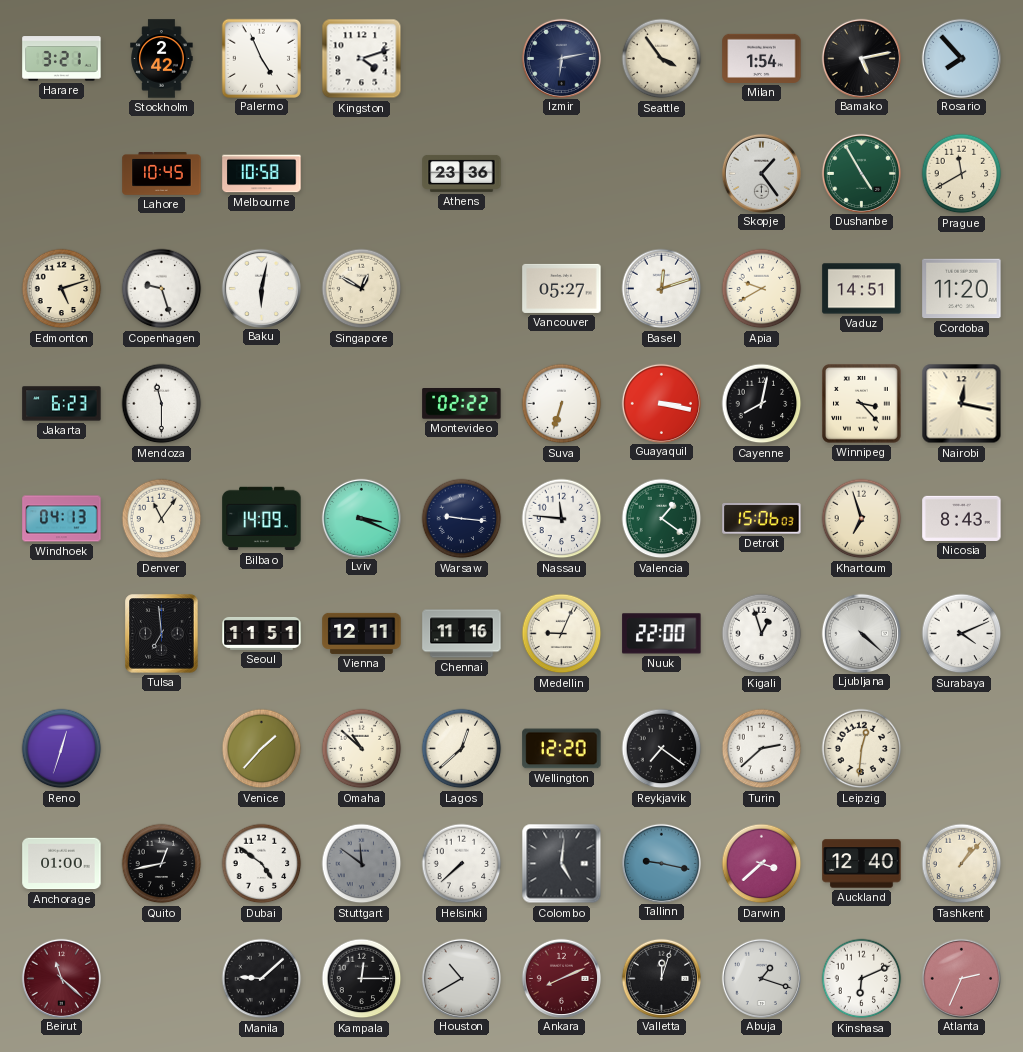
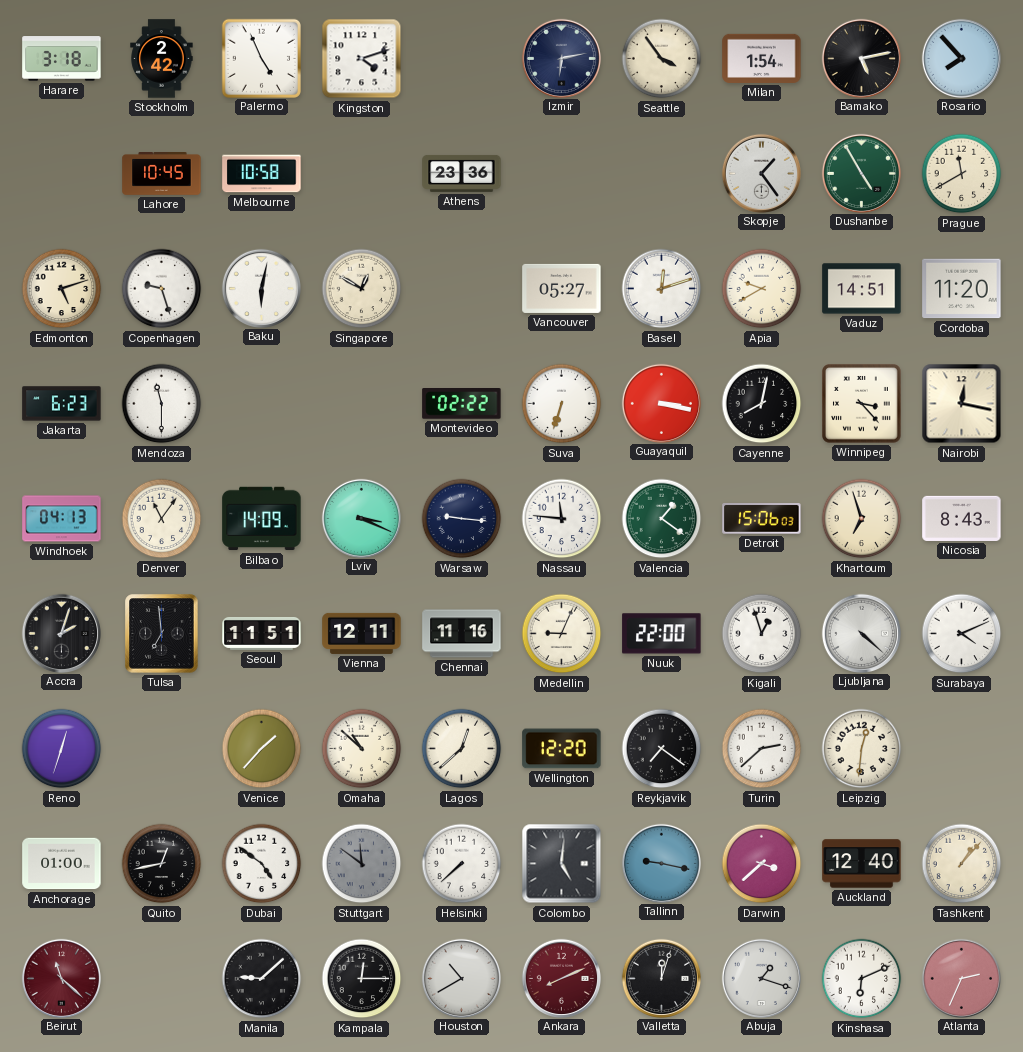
Harare: 3:21 -> 3:18
Accra: none -> 2:03
